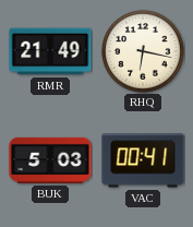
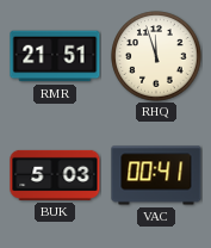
RMR: 21:49 -> 21:51
RHQ: 6:17 -> 11:57
